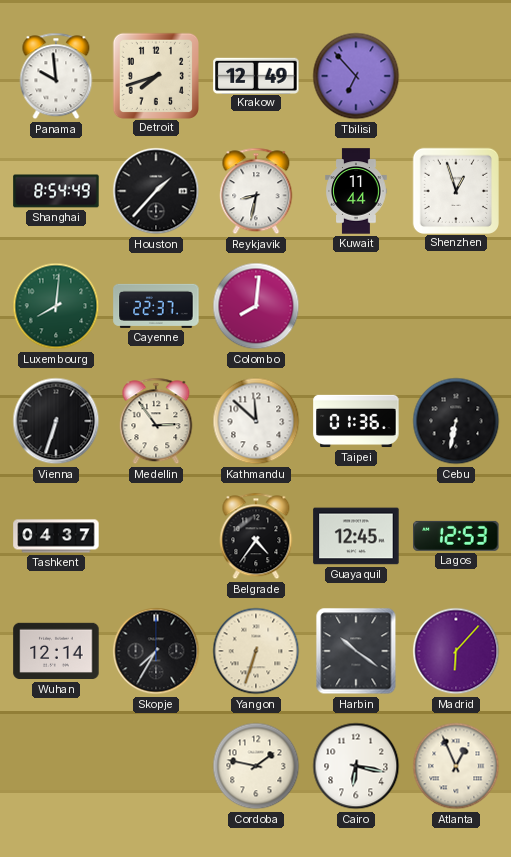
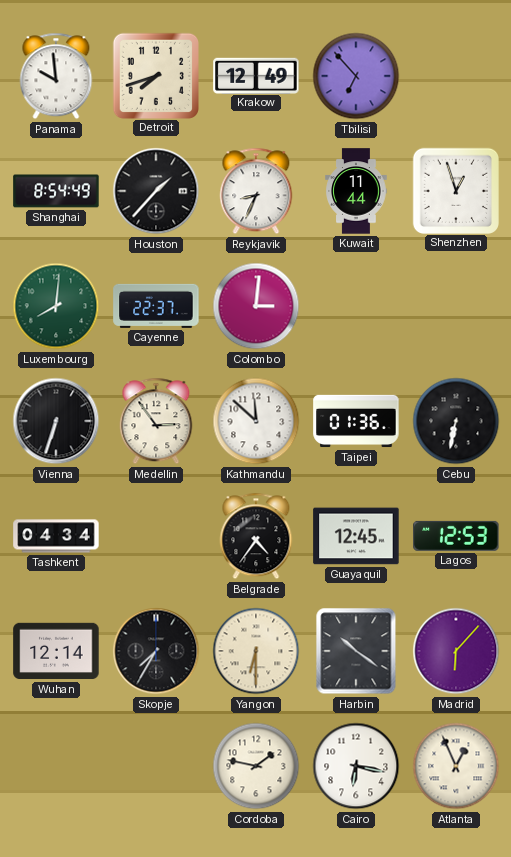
Reykjavik: 8:32 -> 8:34
Colombo: 8:01 -> 3:01
Tashkent: 04:37 -> 04:34
Yangon: 6:33 -> 6:30
